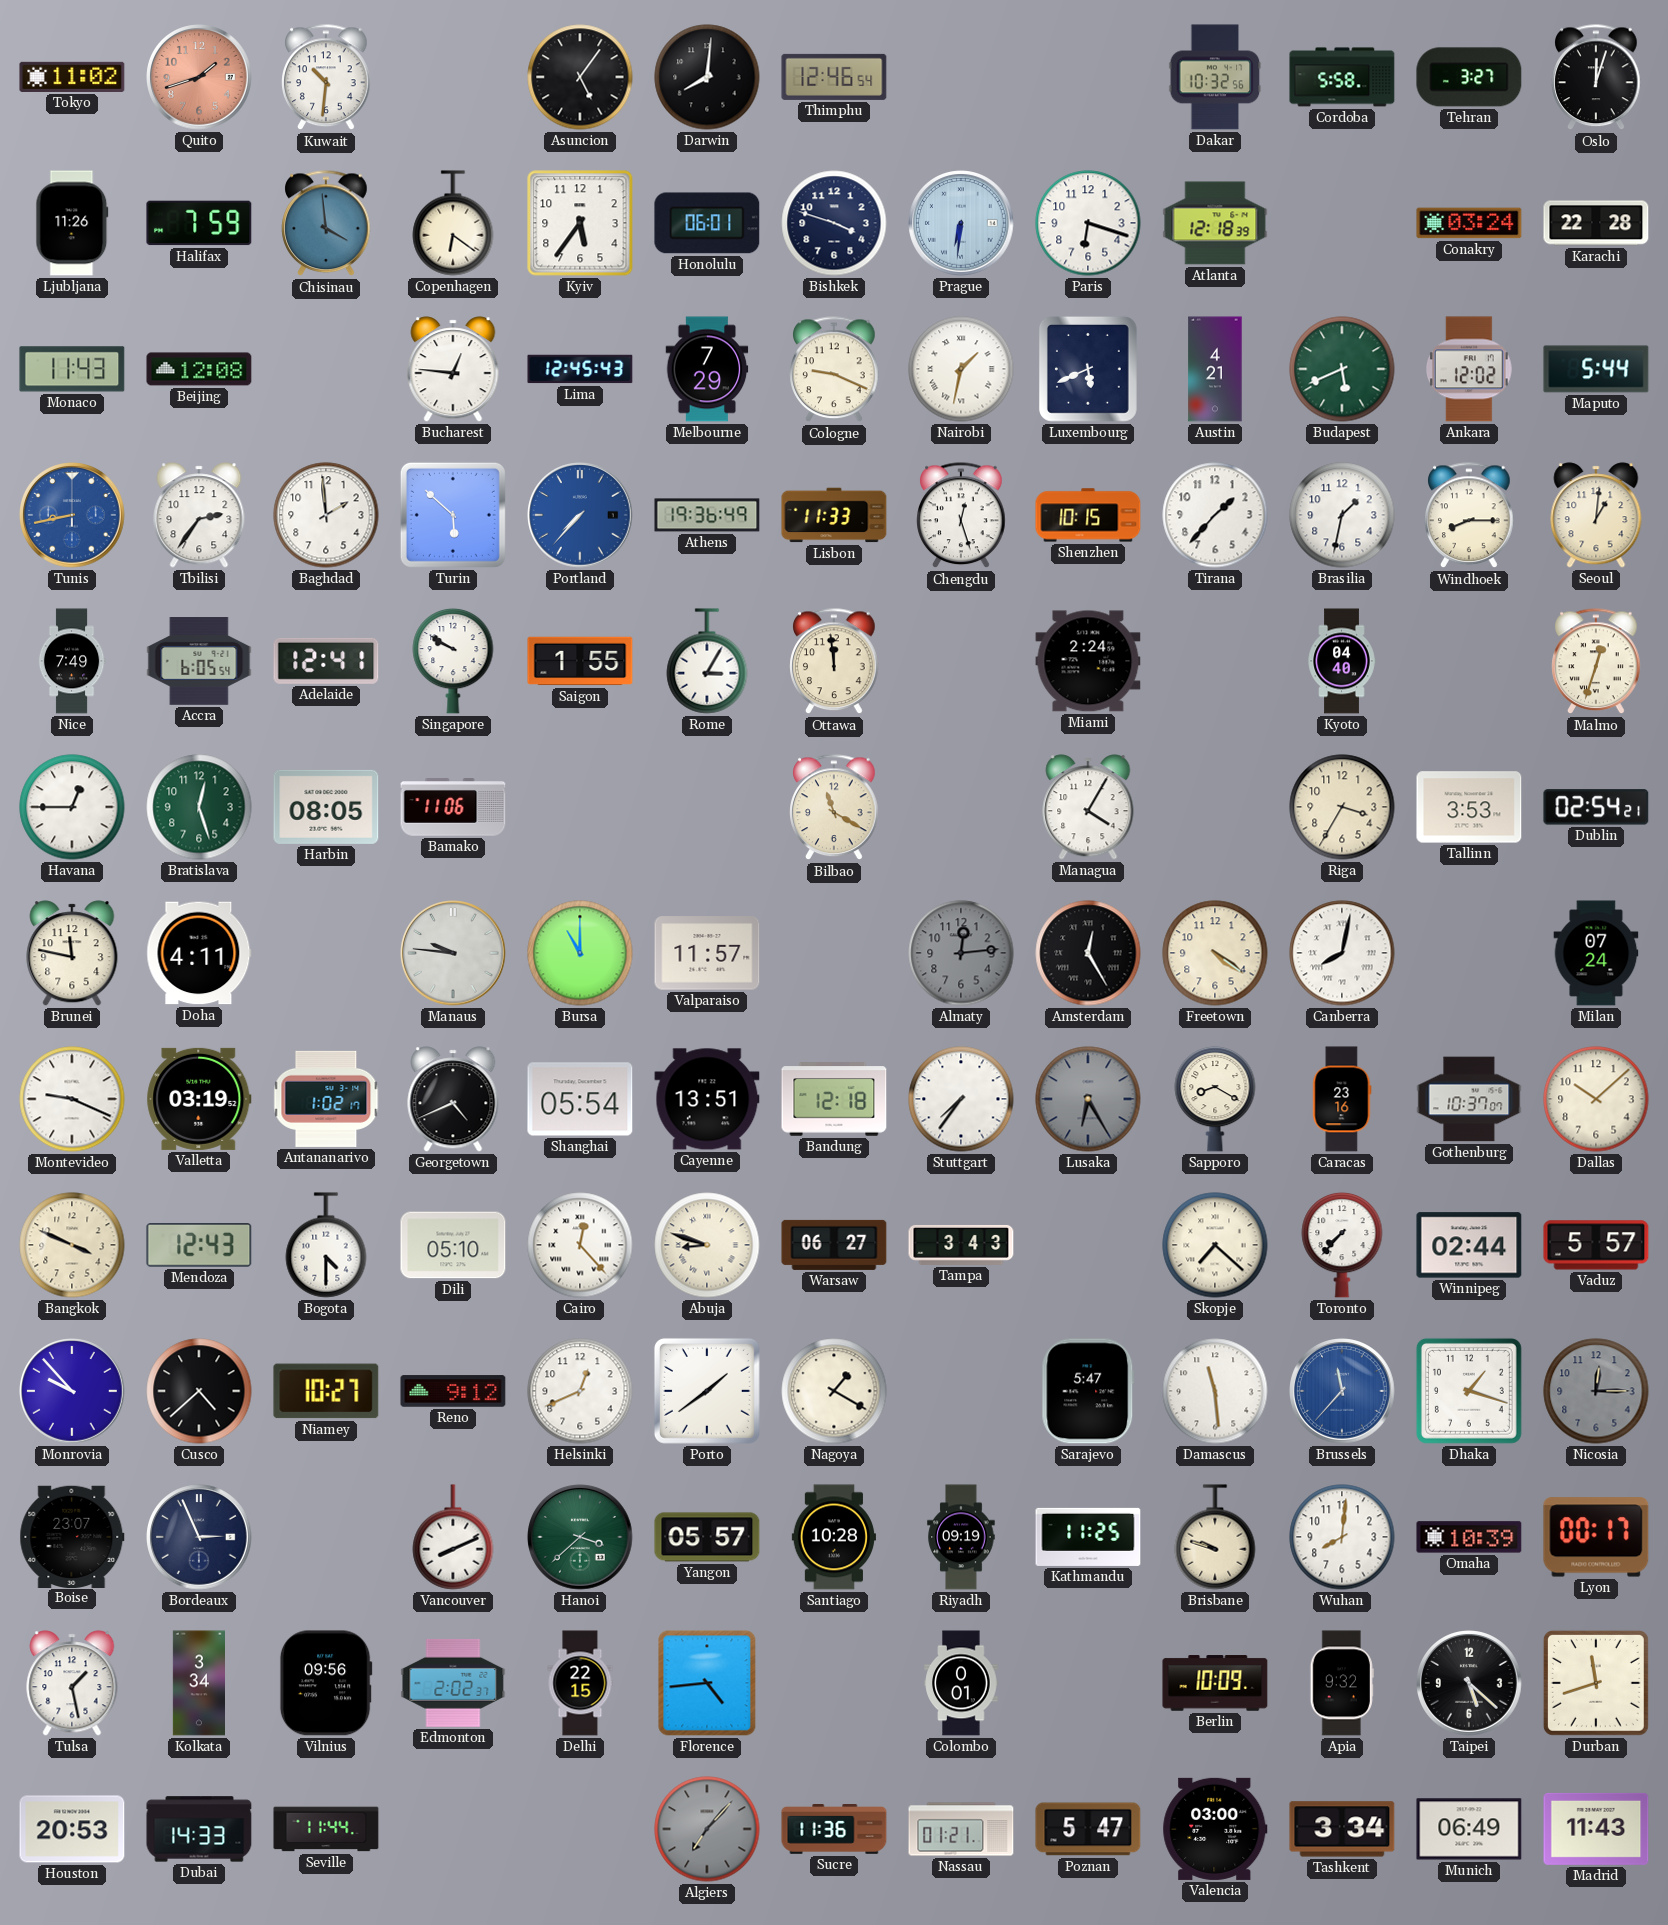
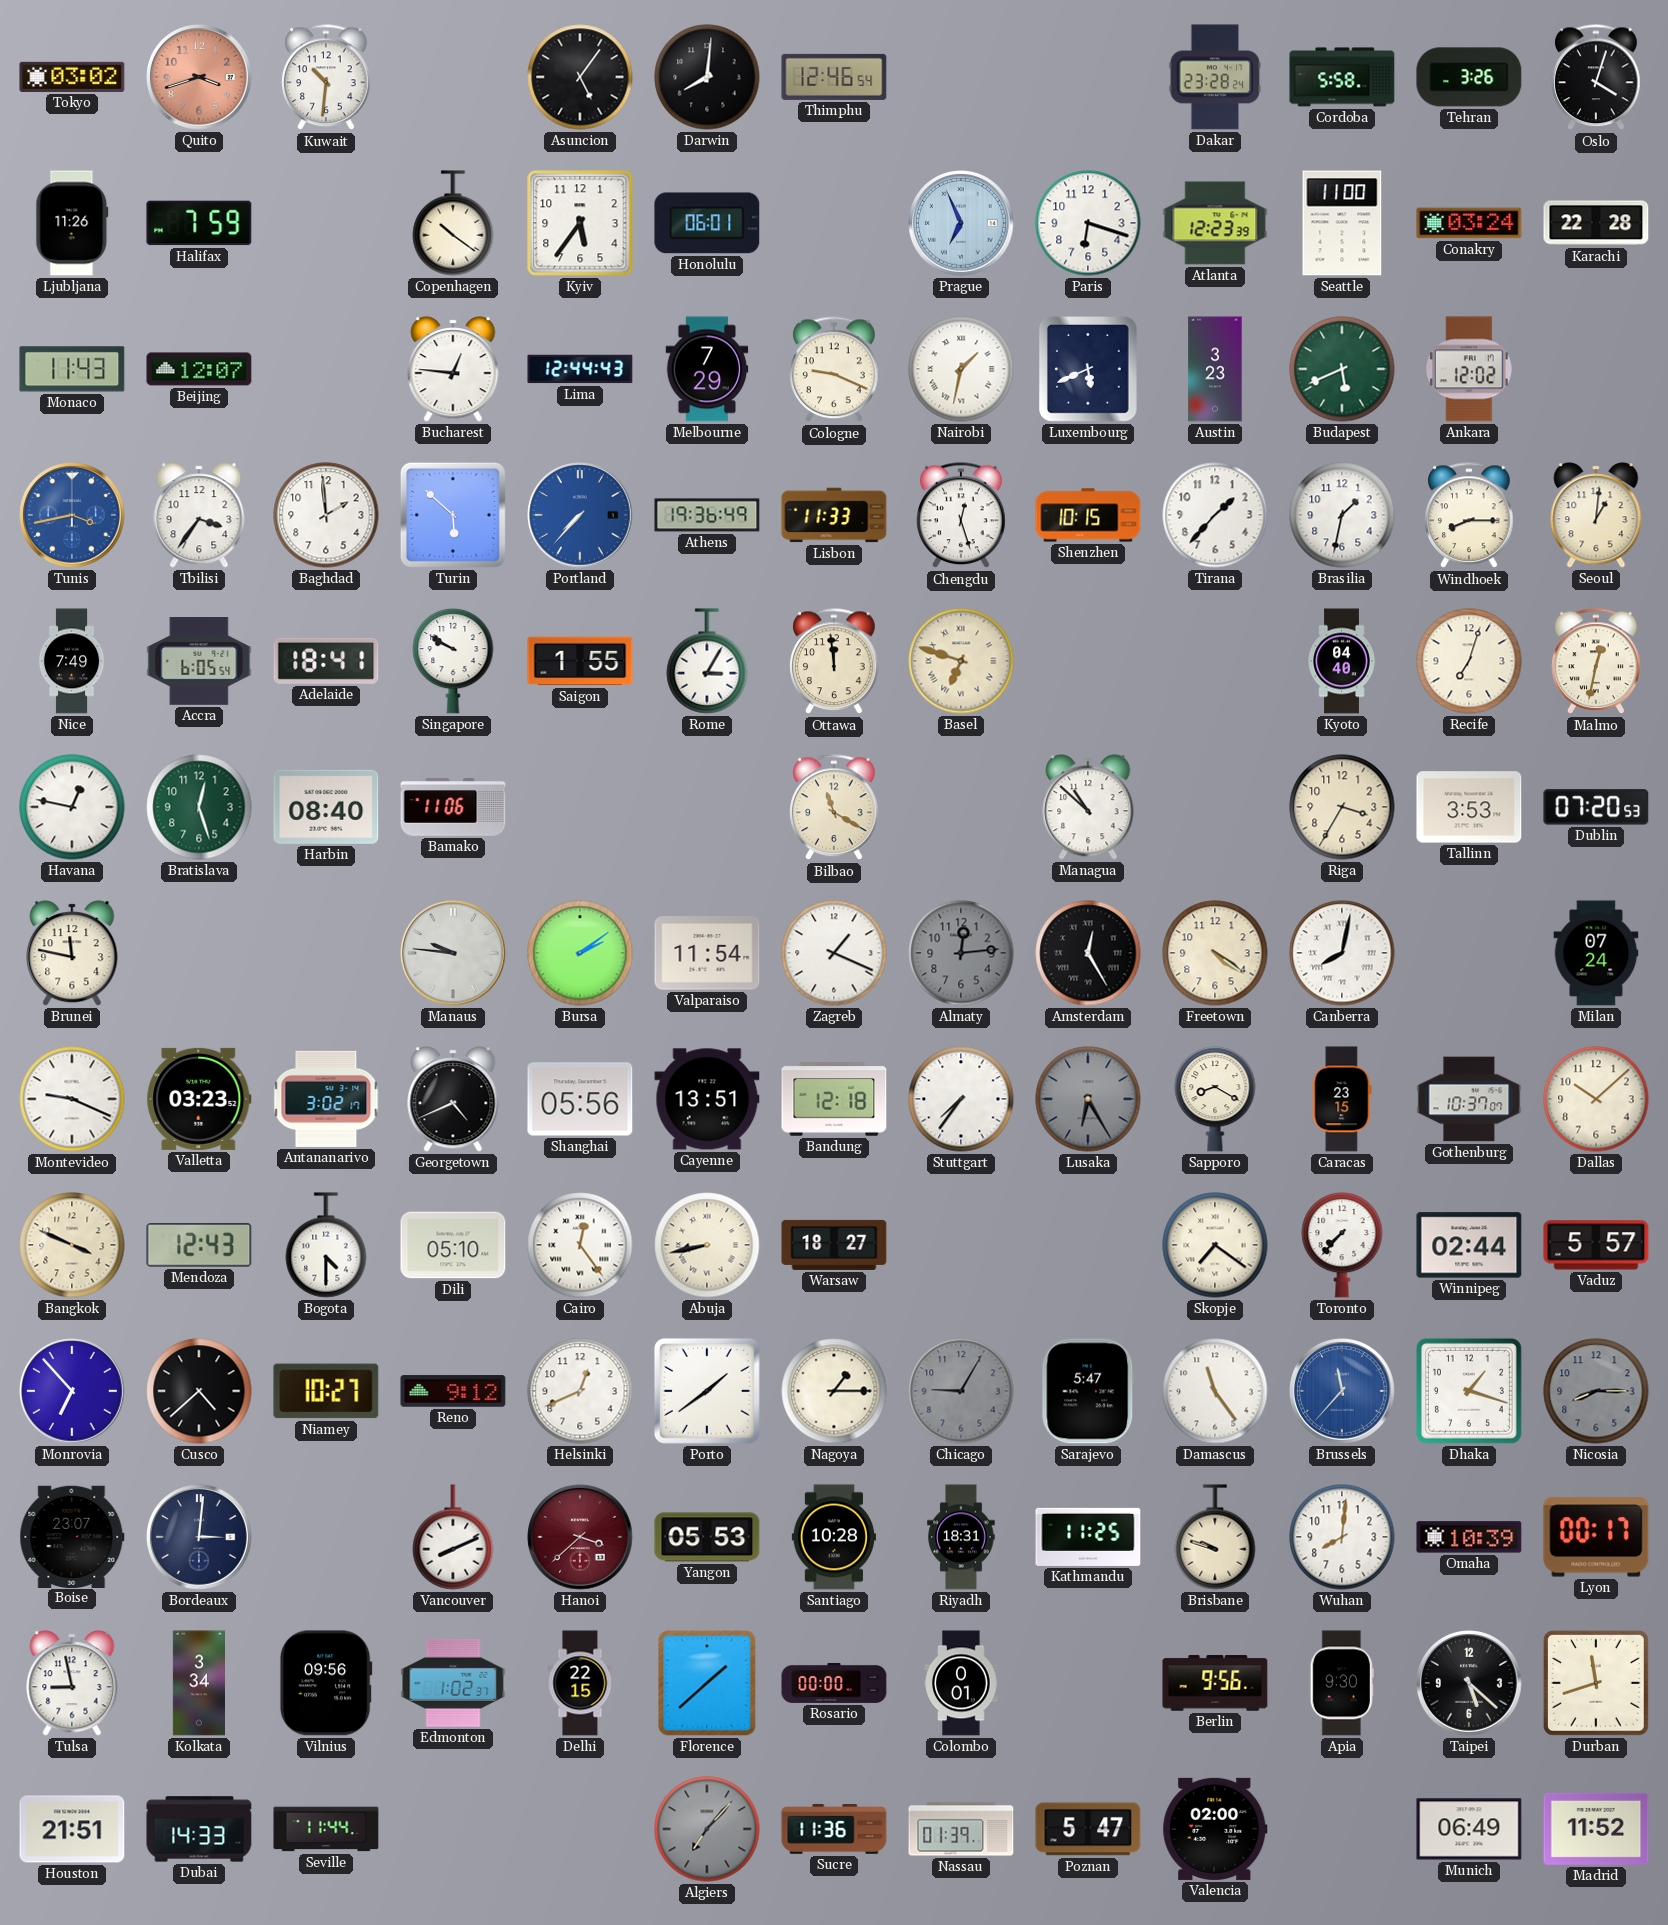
Tokyo: 11:02 -> 03:02
Quito: 1:42 -> 3:42
Dakar: 10:32 -> 23:28
Tehran: 3:27 -> 3:26
Oslo: 12:03 -> 4:03
Chisinau: 3:59 -> none
Copenhagen: 6:21 -> 10:21
Bishkek: 3:48 -> none
Prague: 6:31 -> 6:56
Atlanta: 12:18 -> 12:23
Seattle: none -> 11:00
Beijing: 12:08 -> 12:07
Lima: 12:45 -> 12:44
Austin: 4:21 -> 3:23
Maputo: 5:44 -> none
Tunis: 8:43 -> 3:43
Tbilisi: 2:36 -> 3:36
Adelaide: 12:41 -> 18:41
Basel: none -> 6:48
Miami: 2:24 -> none
Recife: none -> 7:03
Malmo: 12:33 -> 12:32
Havana: 12:45 -> 12:47
Harbin: 08:05 -> 08:40
Managua: 4:05 -> 10:52
Dublin: 02:54 -> 07:20
Doha: 4:11 -> none
Bursa: 11:00 -> 2:09
Valparaiso: 11:57 -> 11:54
Zagreb: none -> 1:19
Valletta: 03:19 -> 03:23
Antananarivo: 1:02 -> 3:02
Shanghai: 05:54 -> 05:56
Caracas: 23:16 -> 23:15
Cairo: 12:23 -> 12:24
Abuja: 8:48 -> 8:43
Warsaw: 06:27 -> 18:27
Tampa: 3:43 -> none
Skopje: 7:22 -> 7:21
Monrovia: 9:53 -> 6:53
Nagoya: 1:20 -> 1:15
Chicago: none -> 9:05
Damascus: 11:29 -> 11:24
Nicosia: 12:15 -> 8:15
Bordeaux: 2:56 -> 3:01
Hanoi dial: green -> burgundy
Yangon: 05:57 -> 05:53
Riyadh: 09:19 -> 18:31
Tulsa: 1:28 -> 8:58
Edmonton: 2:02 -> 1:02
Florence: 4:44 -> 1:38
Rosario: none -> 00:00
Berlin: 10:09 -> 9:56
Apia: 9:32 -> 9:30
Houston: 20:53 -> 21:51
Nassau: 01:21 -> 01:39
Valencia: 03:00 -> 02:00
Tashkent: 3:34 -> none
Madrid: 11:43 -> 11:52
